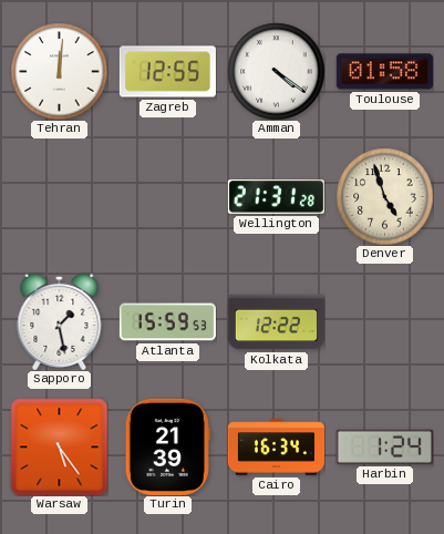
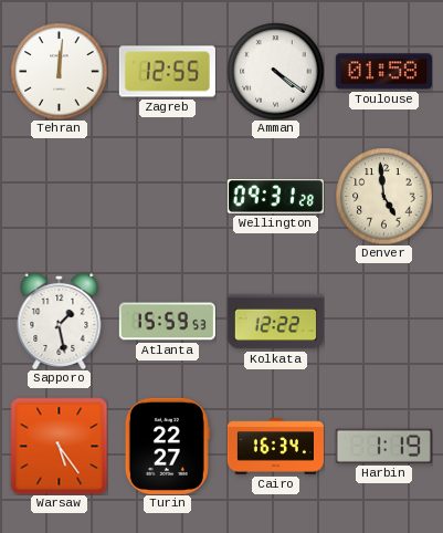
Wellington: 21:31 -> 09:31
Denver: 4:57 -> 4:59
Turin: 21:39 -> 22:27
Harbin: 1:24 -> 1:19
